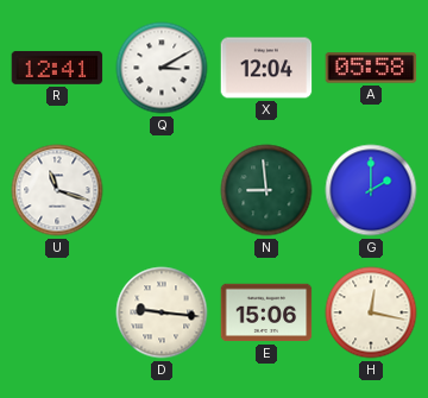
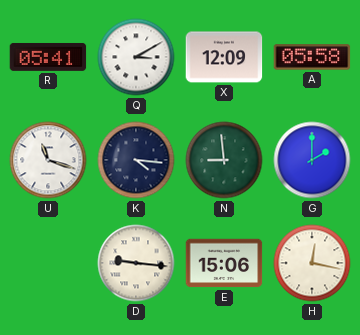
R: 12:41 -> 05:41
X: 12:04 -> 12:09
K: none -> 4:16
